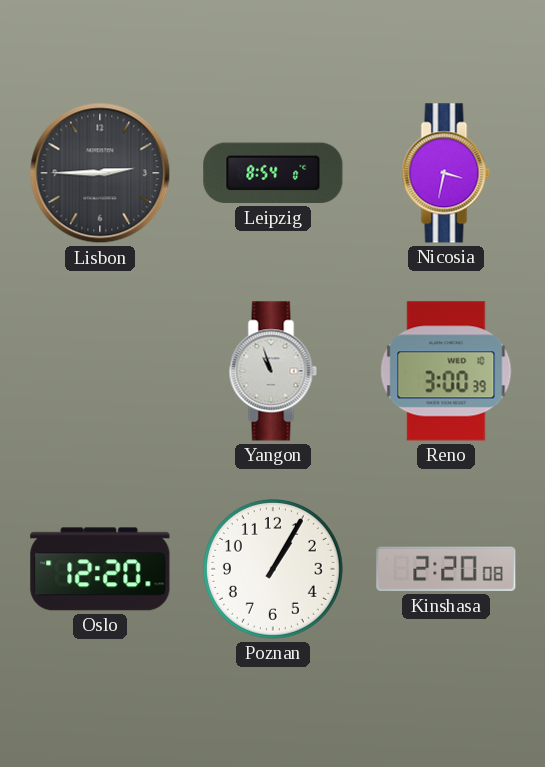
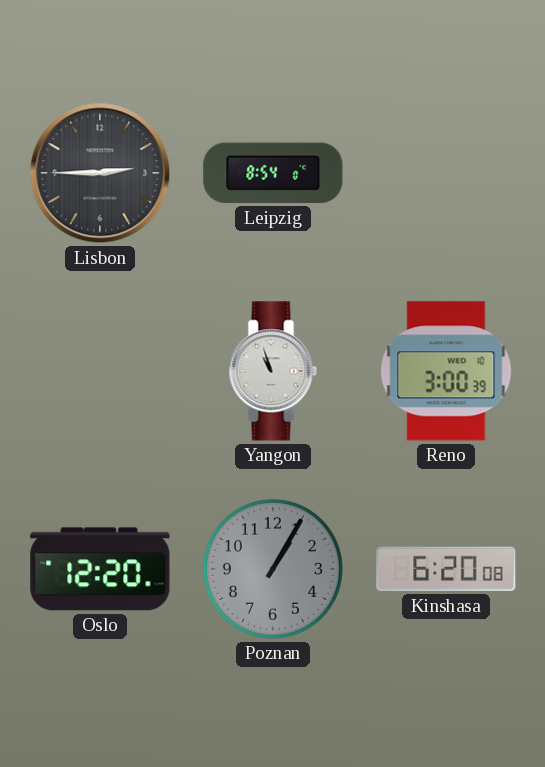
Nicosia: 3:32 -> none
Poznan dial: white -> grey
Kinshasa: 2:20 -> 6:20
